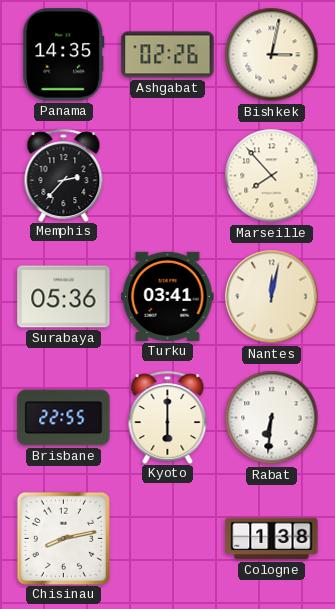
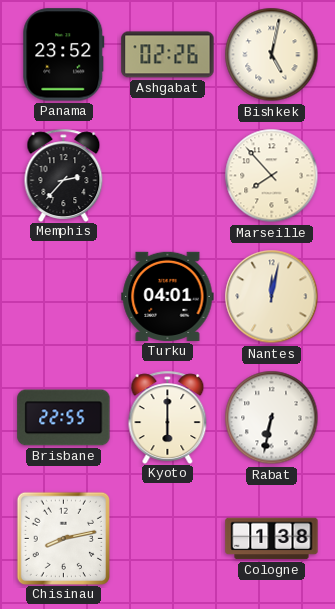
Panama: 14:35 -> 23:52
Bishkek: 3:02 -> 5:02
Surabaya: 05:36 -> none
Turku: 03:41 -> 04:01
Rabat: 6:31 -> 6:32
